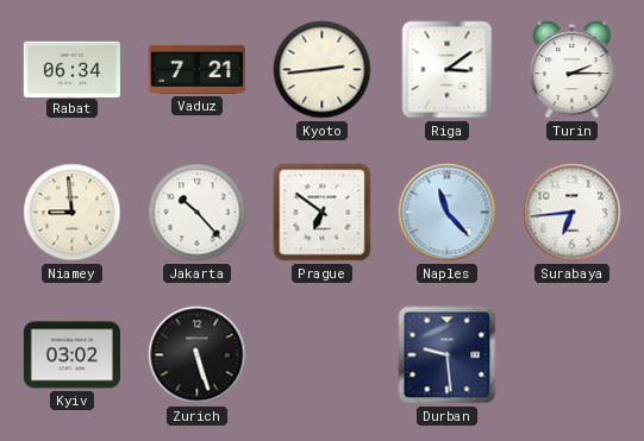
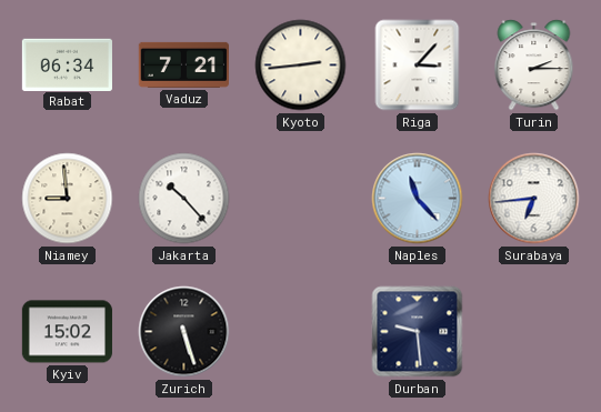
Riga: 3:09 -> 3:07
Prague: 6:51 -> none
Kyiv: 03:02 -> 15:02
